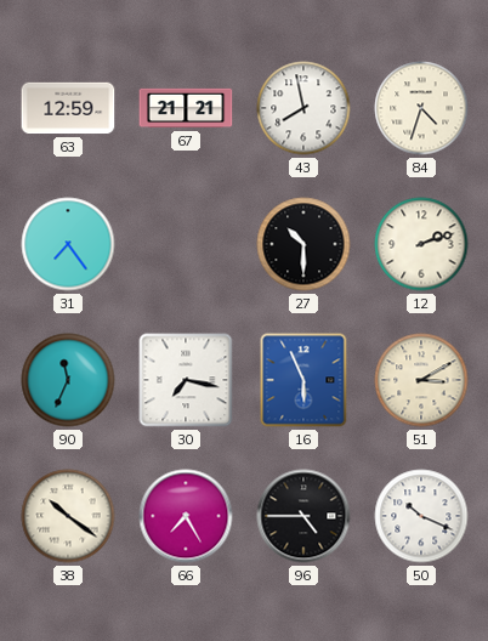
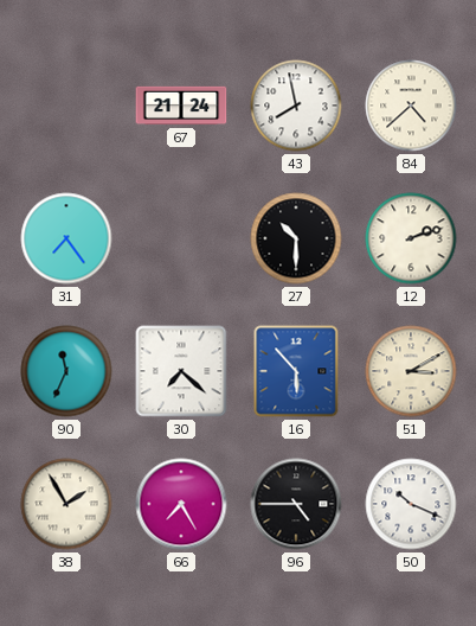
63: 12:59 -> none
67: 21:21 -> 21:24
84: 4:33 -> 4:38
30: 7:17 -> 7:22
16: 5:56 -> 5:53
38: 10:21 -> 1:55
